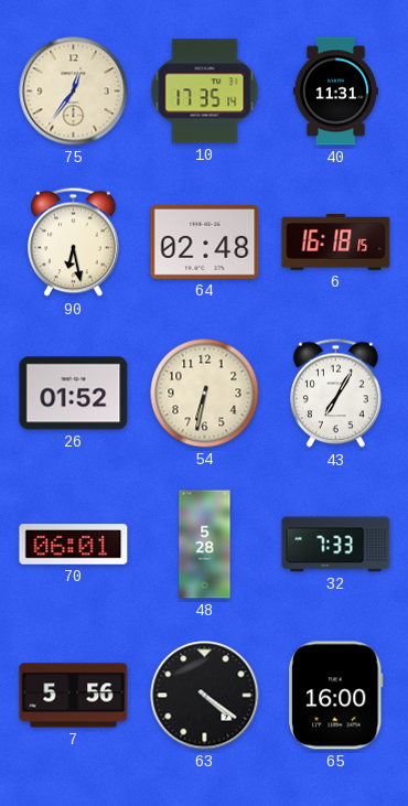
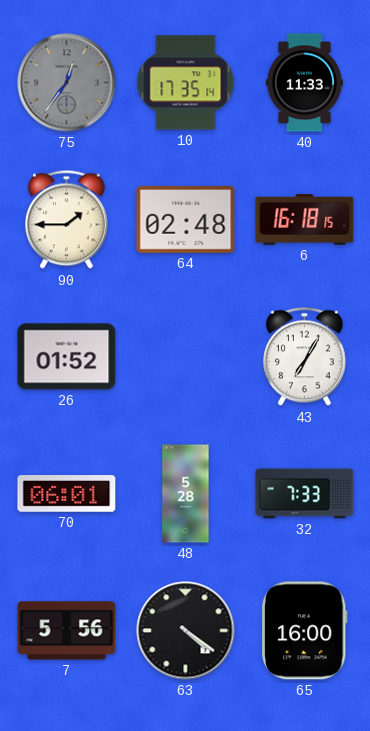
75 dial: cream -> grey
40: 11:31 -> 11:33
90: 6:28 -> 1:45
54: 6:32 -> none
